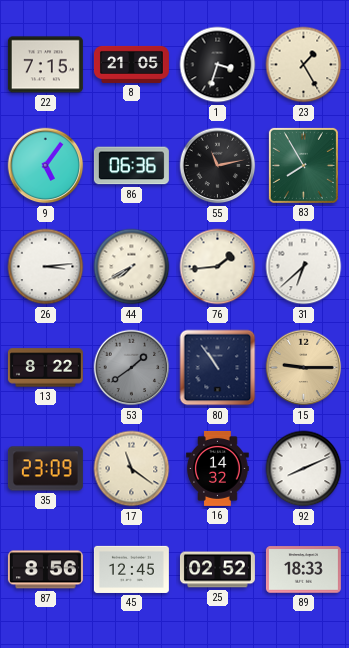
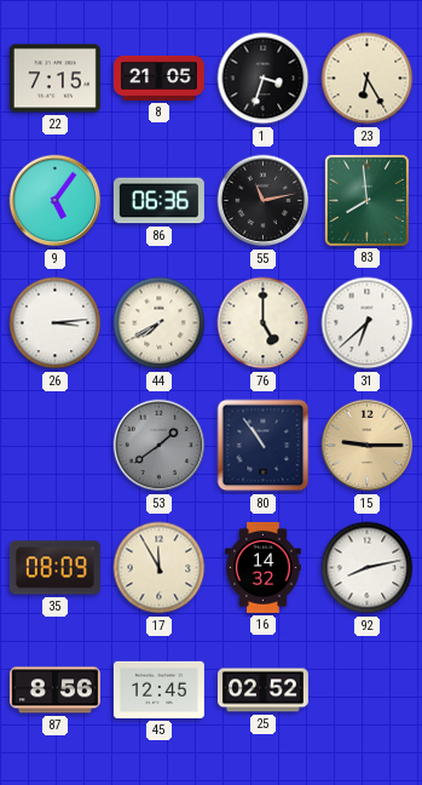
23: 1:25 -> 6:25
83: 7:55 -> 7:59
76: 1:44 -> 5:00
13: 8:22 -> none
35: 23:09 -> 08:09
17: 11:21 -> 11:55
92: 8:11 -> 8:13
89: 18:33 -> none
